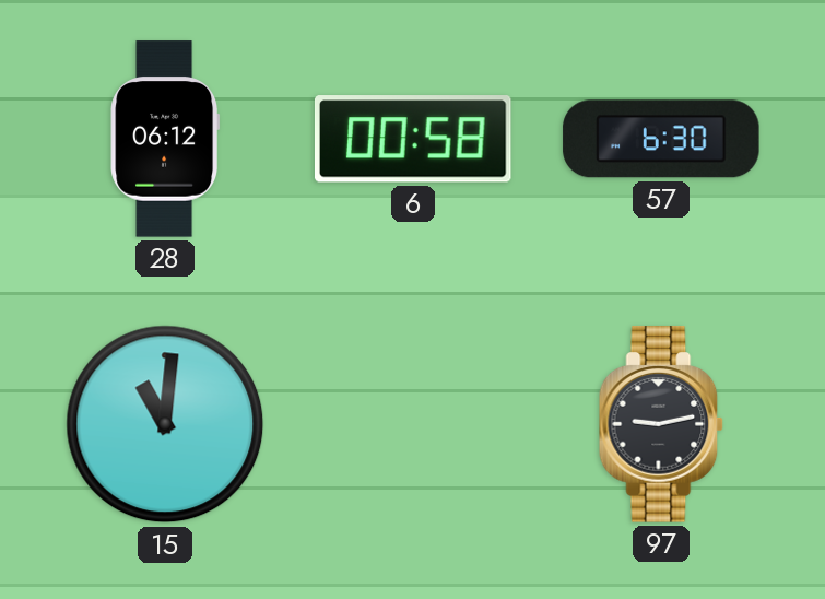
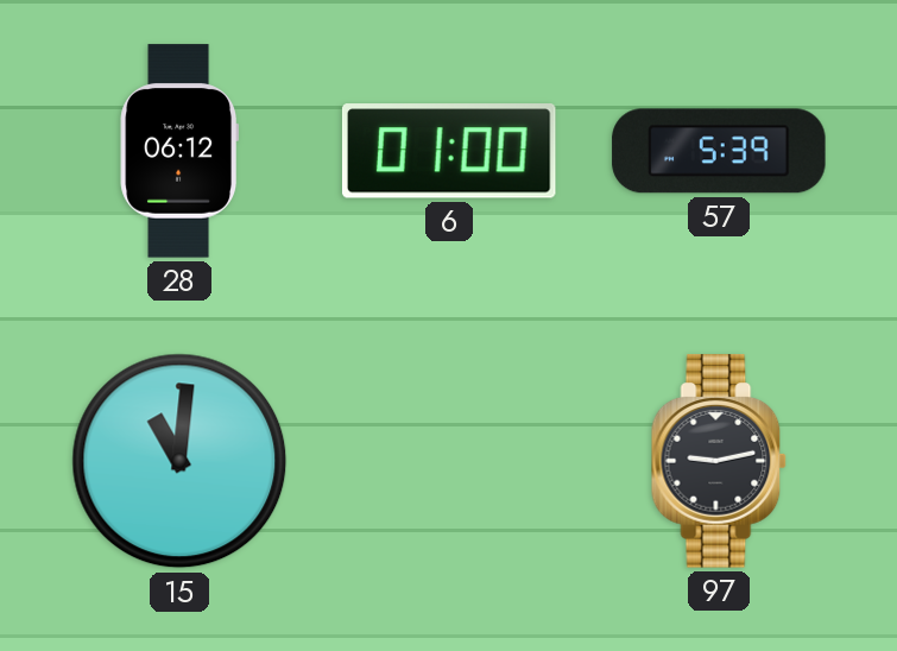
6: 00:58 -> 01:00
57: 6:30 -> 5:39
